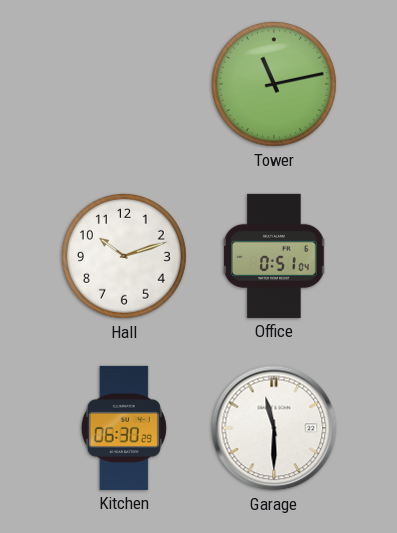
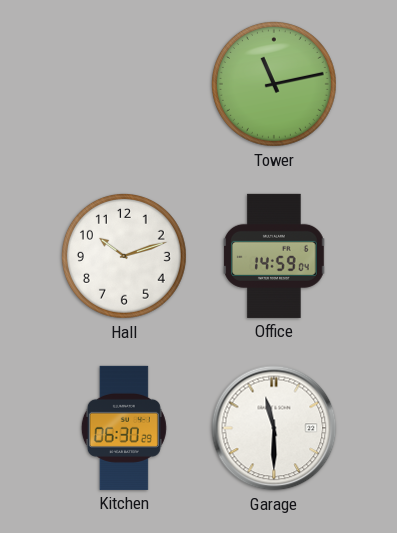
Office: 0:51 -> 14:59
